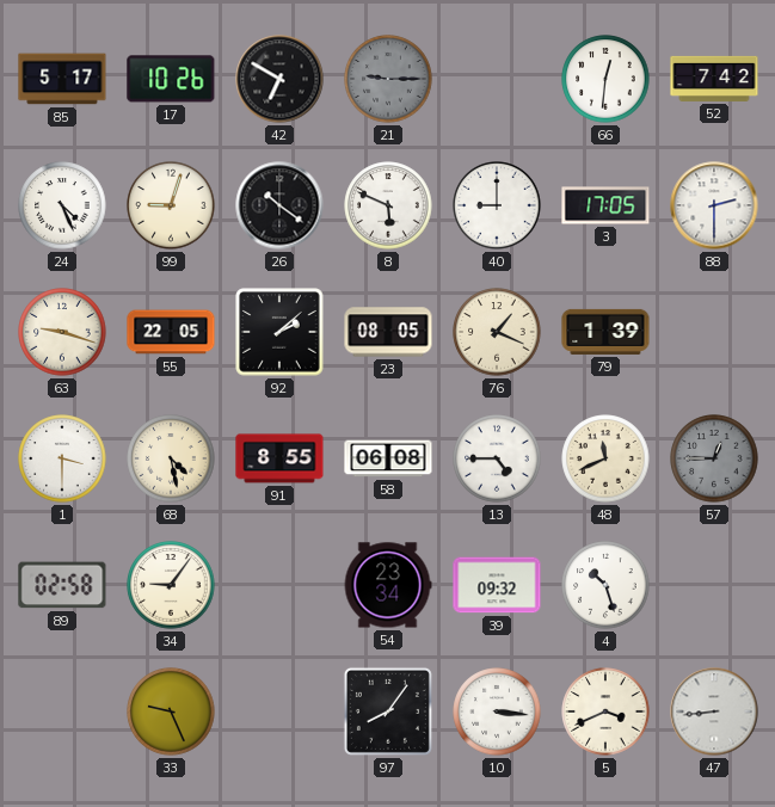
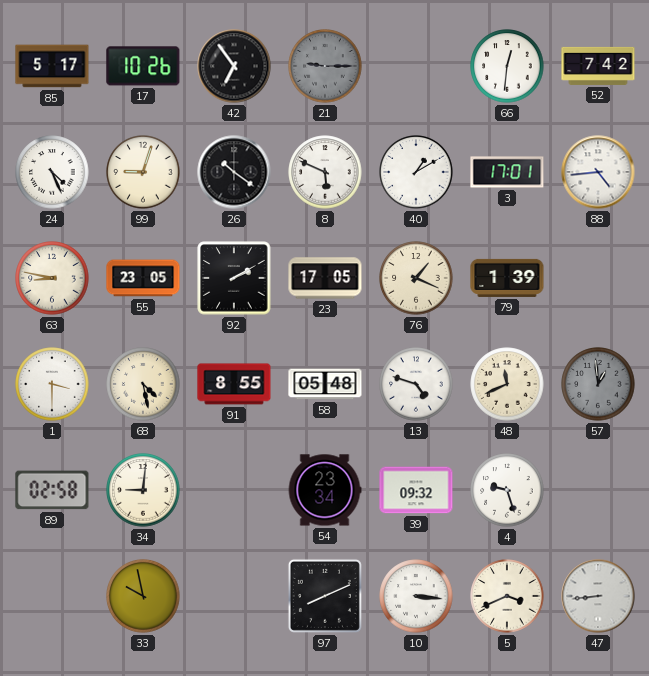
42: 6:50 -> 6:54
40: 9:00 -> 1:10
3: 17:05 -> 17:01
88: 2:30 -> 4:44
63: 9:18 -> 8:47
55: 22:05 -> 23:05
92: 2:08 -> 2:10
23: 08:05 -> 17:05
58: 06:08 -> 05:48
13: 4:45 -> 4:48
57: 12:45 -> 12:59
34: 9:06 -> 9:01
4: 10:27 -> 9:27
33: 9:26 -> 9:58
97: 8:06 -> 8:11
